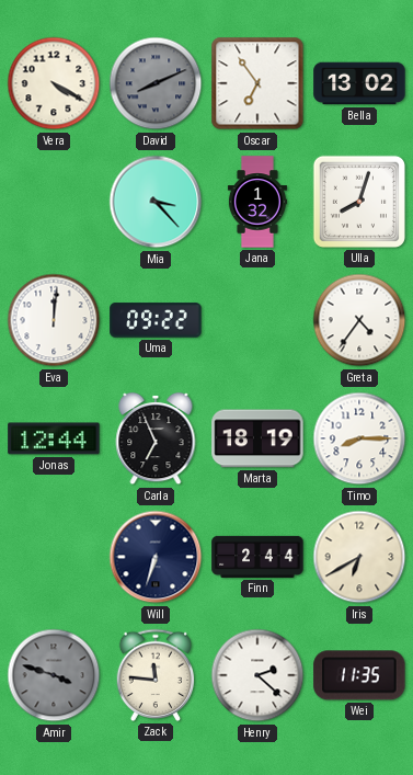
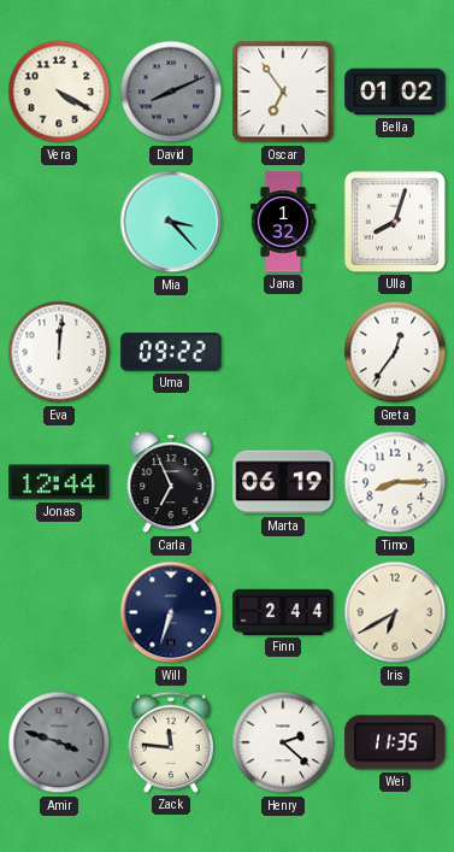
Bella: 13:02 -> 01:02
Greta: 4:36 -> 12:36
Marta: 18:19 -> 06:19
